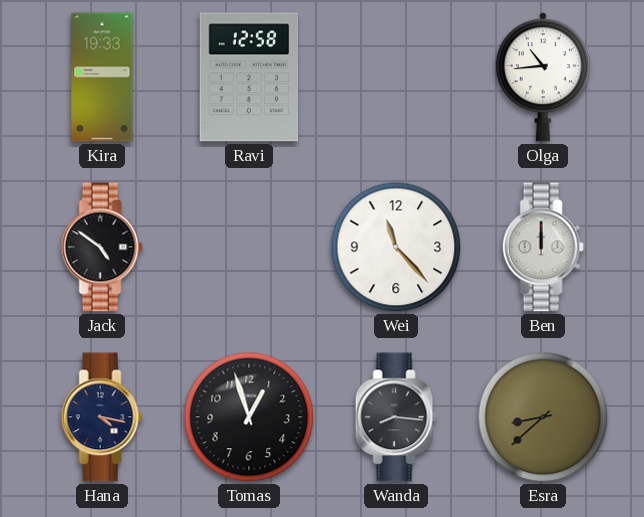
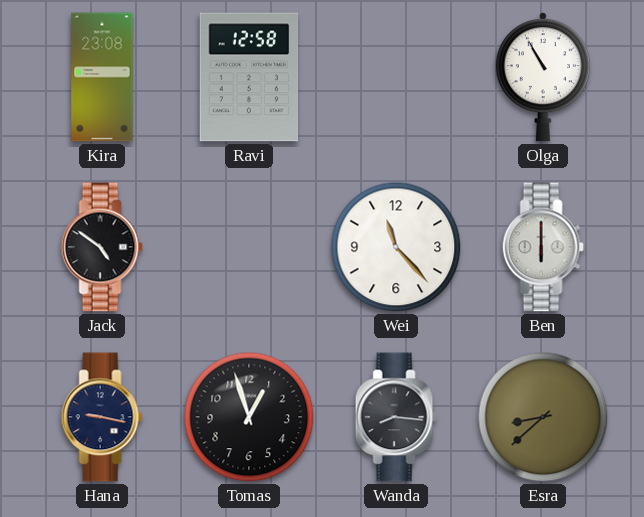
Kira: 19:33 -> 23:08
Olga: 10:44 -> 10:55
Ben: 12:00 -> 6:00
Hana: 4:17 -> 9:17
